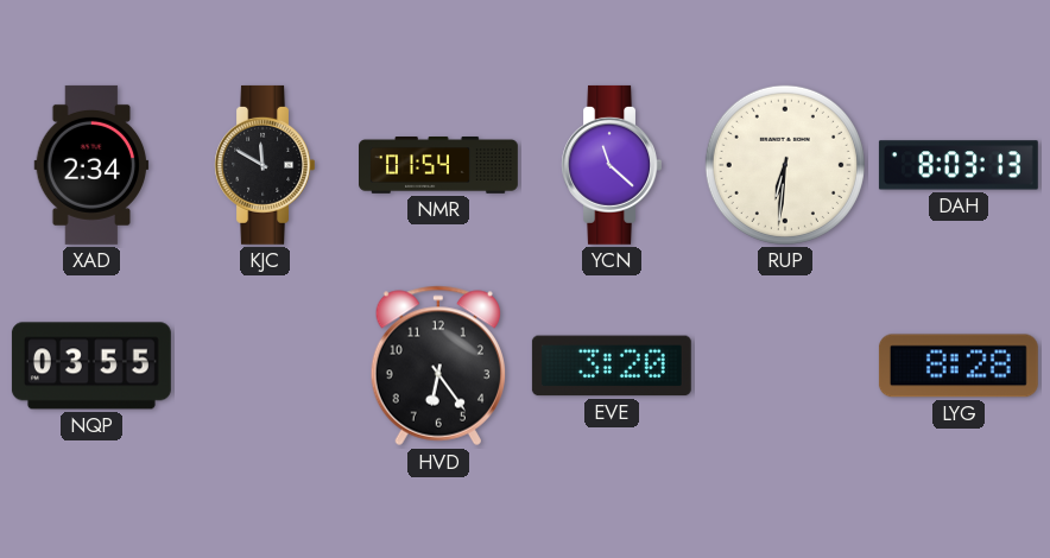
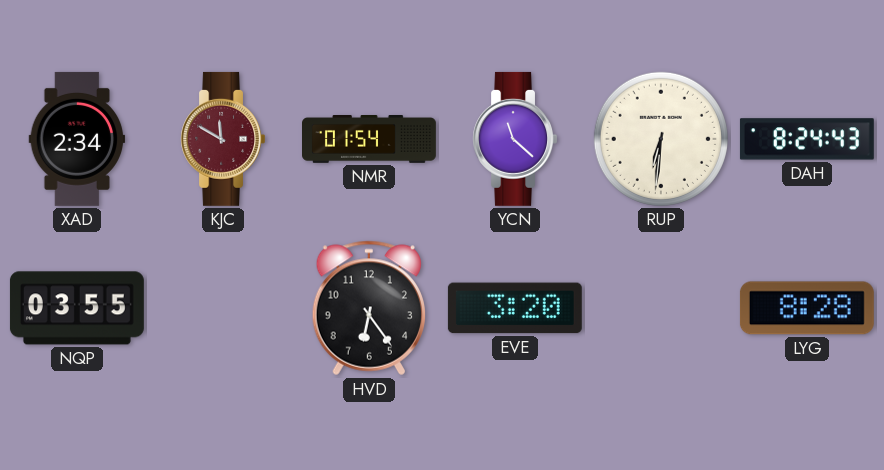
KJC dial: black -> burgundy
DAH: 8:03 -> 8:24
